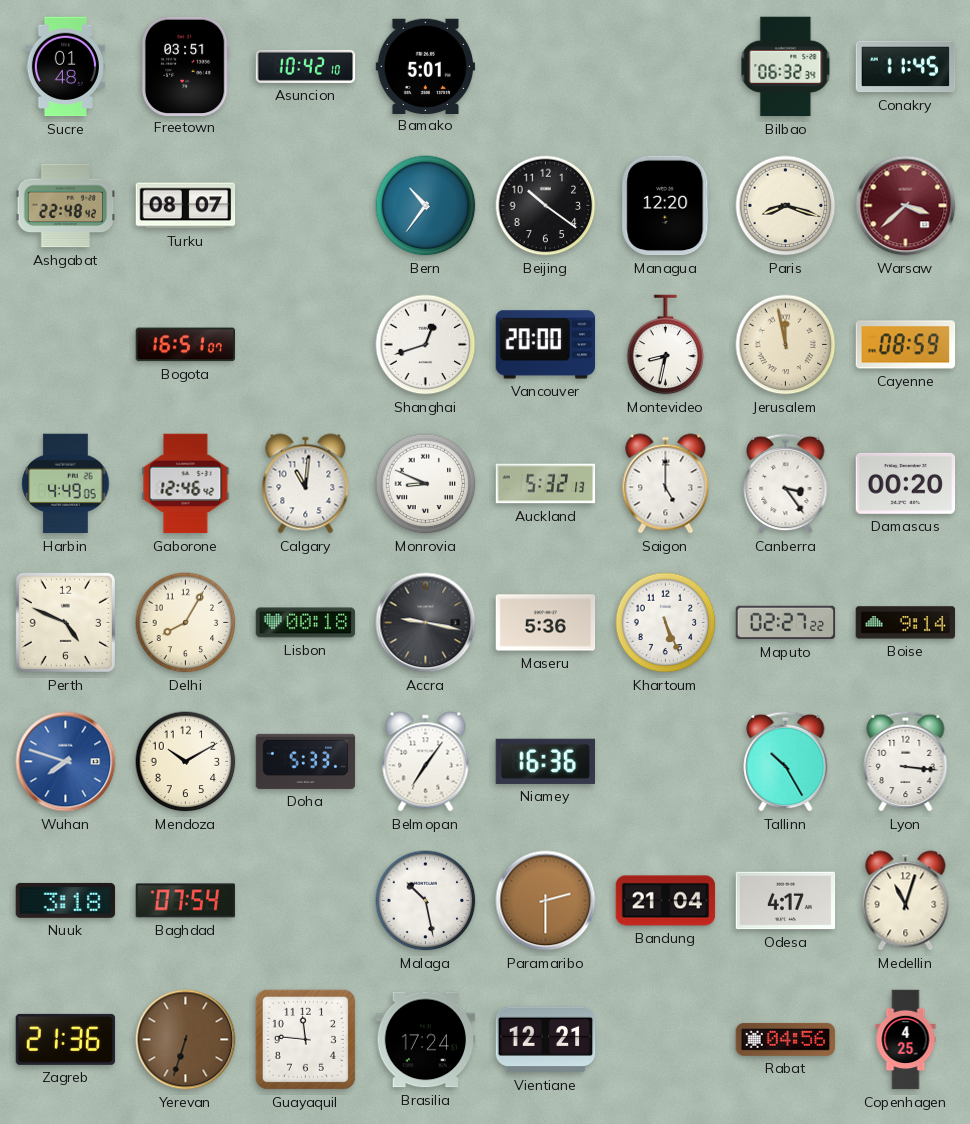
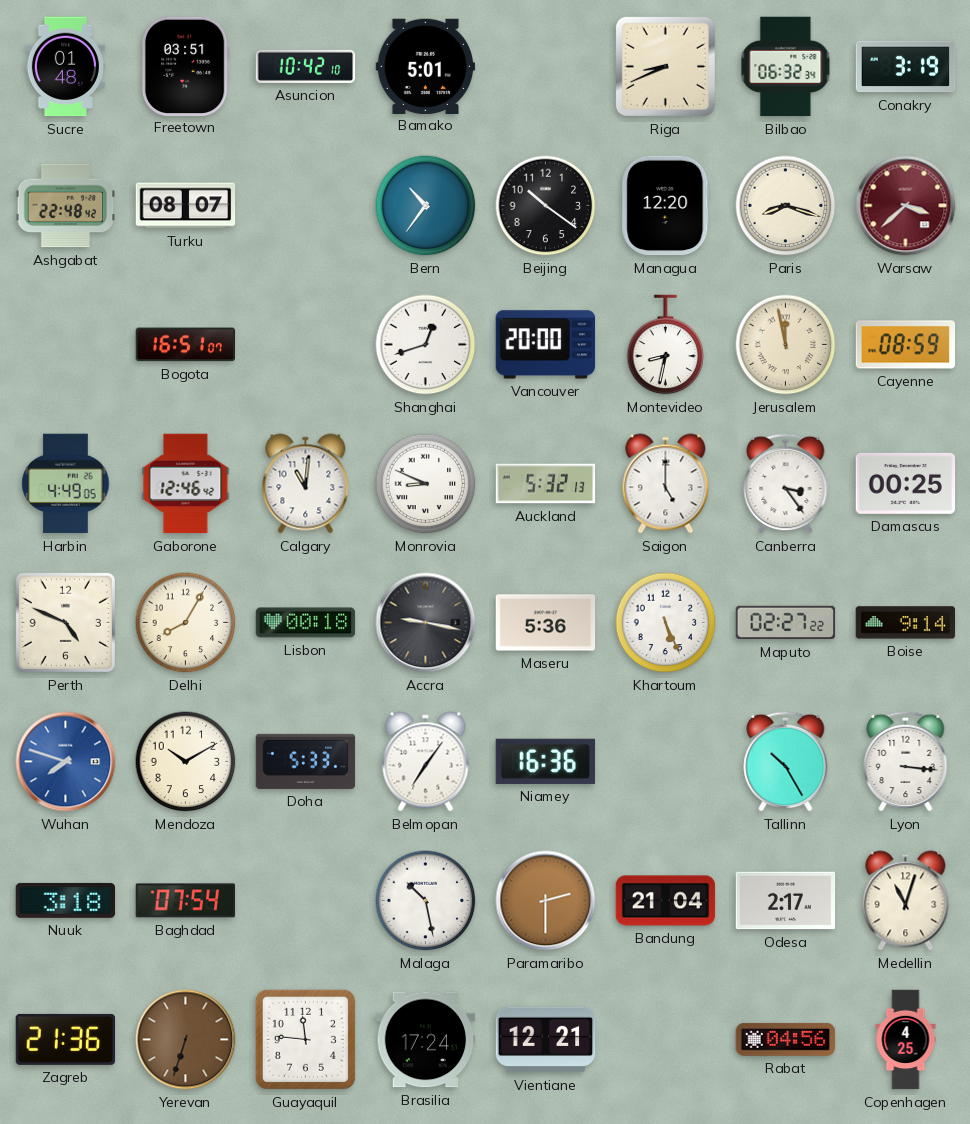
Riga: none -> 8:41
Conakry: 11:45 -> 3:19
Damascus: 00:20 -> 00:25
Odesa: 4:17 -> 2:17
